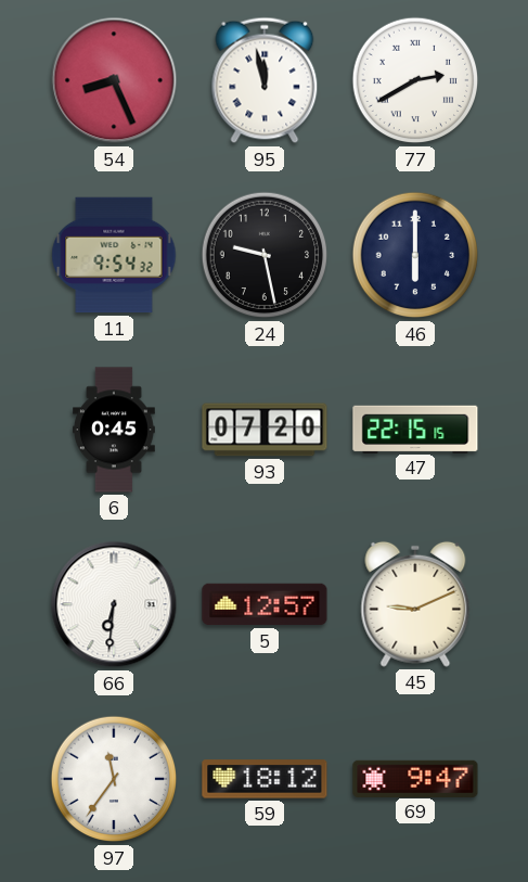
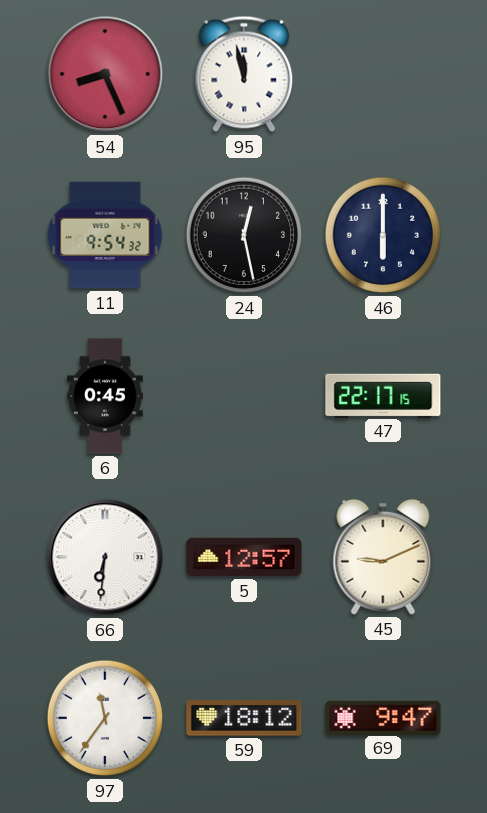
77: 2:40 -> none
24: 9:28 -> 12:28
93: 07:20 -> none
47: 22:15 -> 22:17
